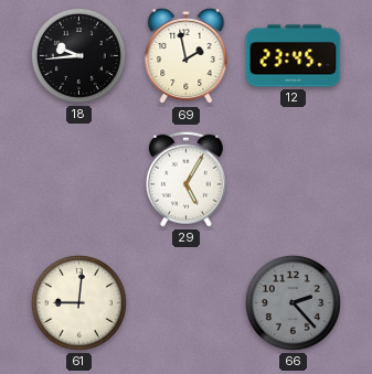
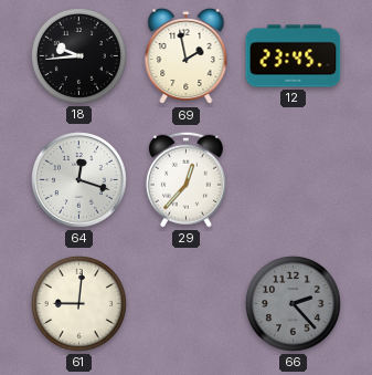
64: none -> 12:18
29: 5:05 -> 12:37
